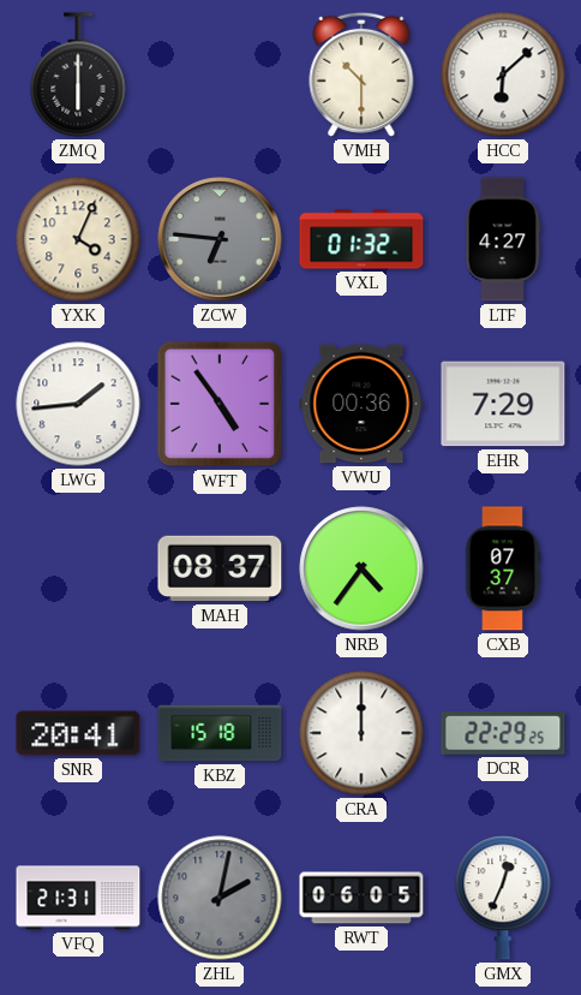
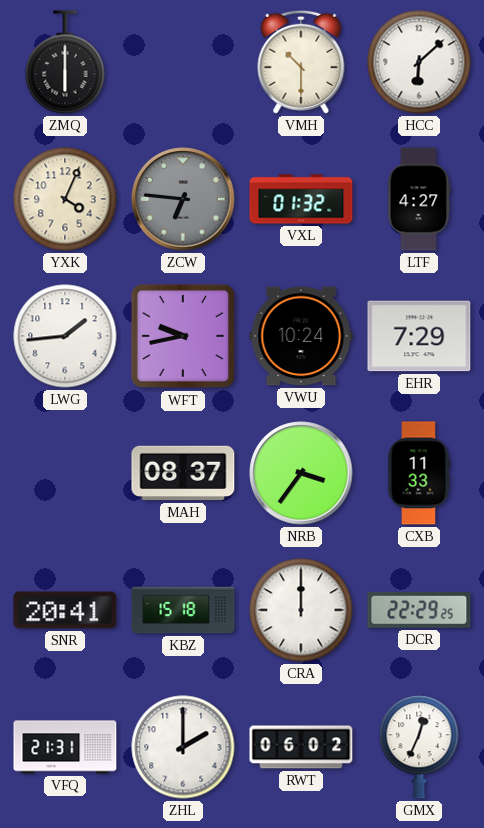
WFT: 4:54 -> 9:43
VWU: 00:36 -> 10:24
NRB: 4:36 -> 3:36
CXB: 07:37 -> 11:33
ZHL: 2:02 -> 2:00
ZHL dial: grey -> white
RWT: 06:05 -> 06:02
